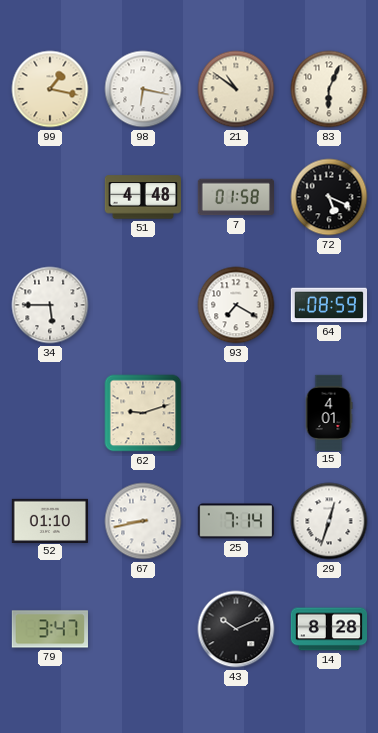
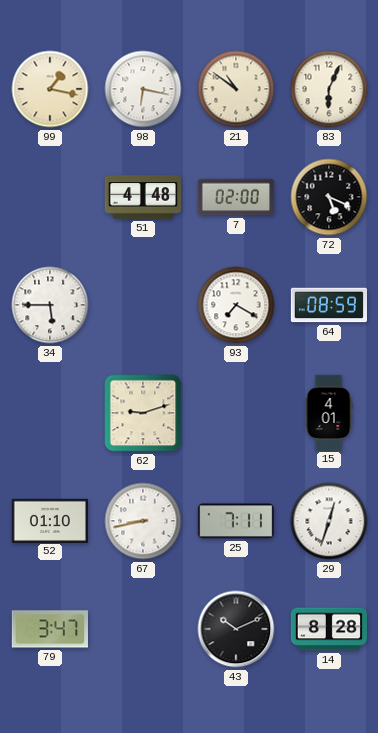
7: 01:58 -> 02:00
25: 7:14 -> 7:11
